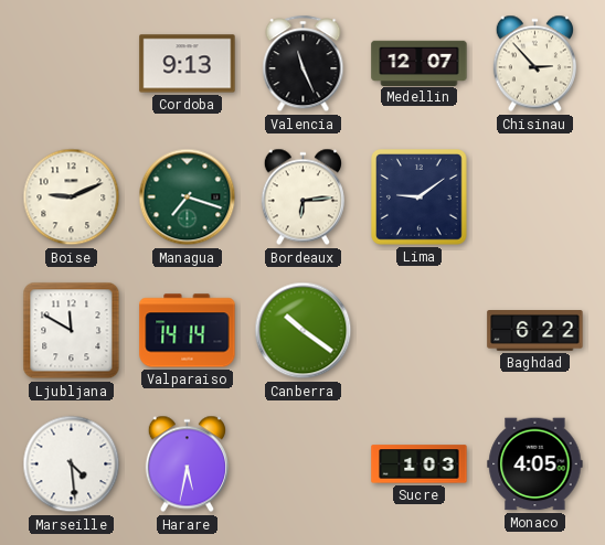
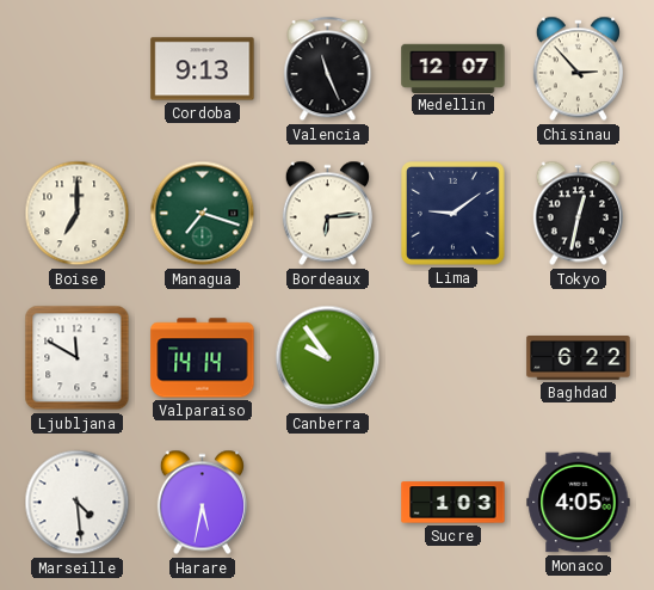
Boise: 9:11 -> 7:00
Tokyo: none -> 12:32
Canberra: 10:21 -> 9:54
